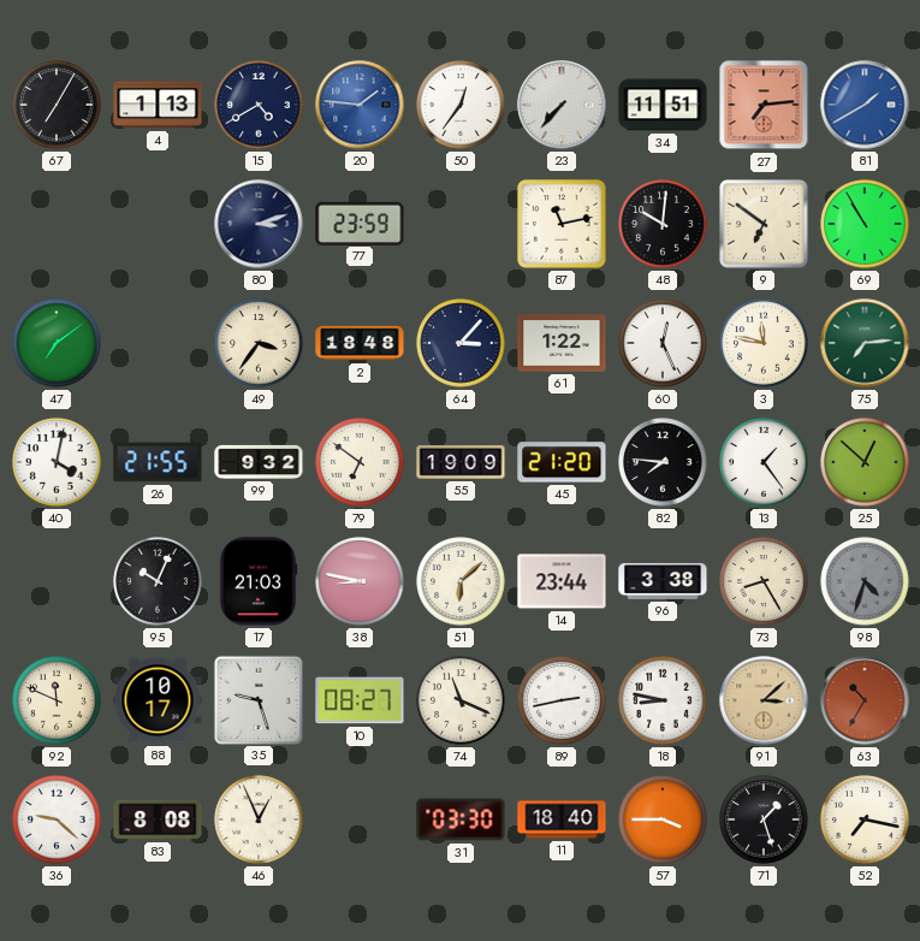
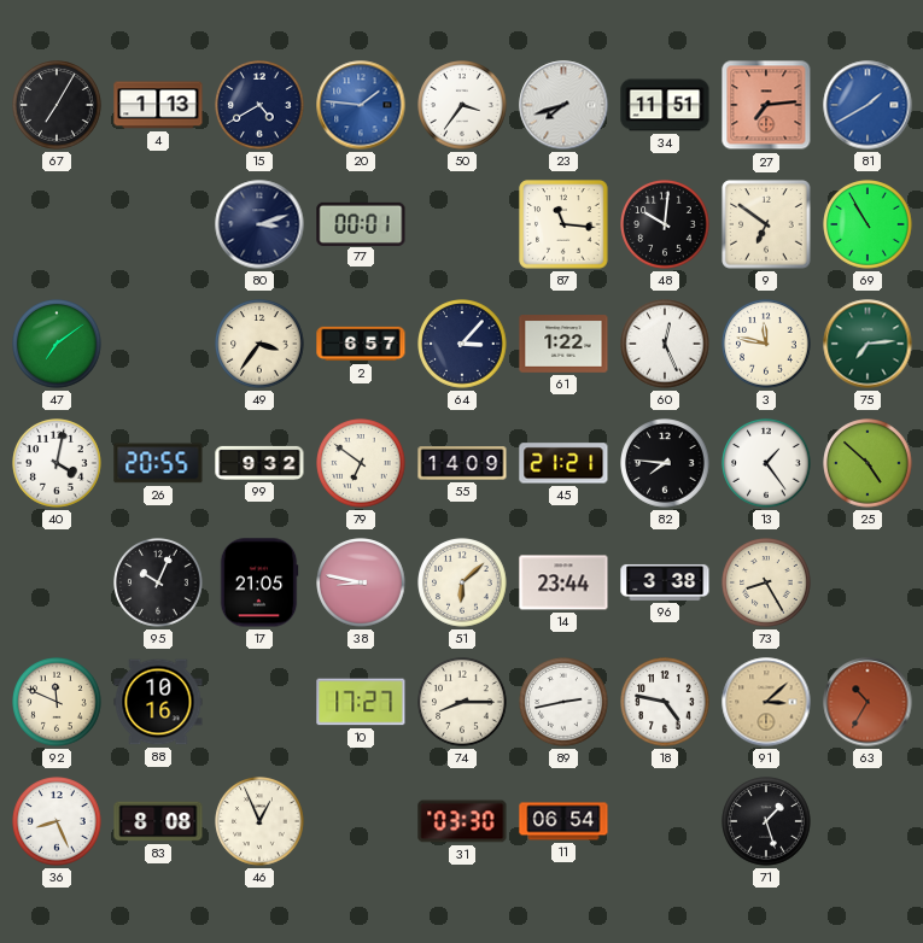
50: 12:36 -> 3:36
23: 7:37 -> 7:42
77: 23:59 -> 00:01
87: 11:13 -> 11:16
2: 18:48 -> 6:57
26: 21:55 -> 20:55
55: 19:09 -> 14:09
45: 21:20 -> 21:21
25: 12:52 -> 4:52
17: 21:03 -> 21:05
98: 4:33 -> none
88: 10:17 -> 10:16
35: 9:27 -> none
10: 08:27 -> 17:27
74: 11:19 -> 8:15
18: 8:47 -> 4:47
36: 9:22 -> 8:26
11: 18:40 -> 06:54
57: 3:45 -> none
52: 7:17 -> none
